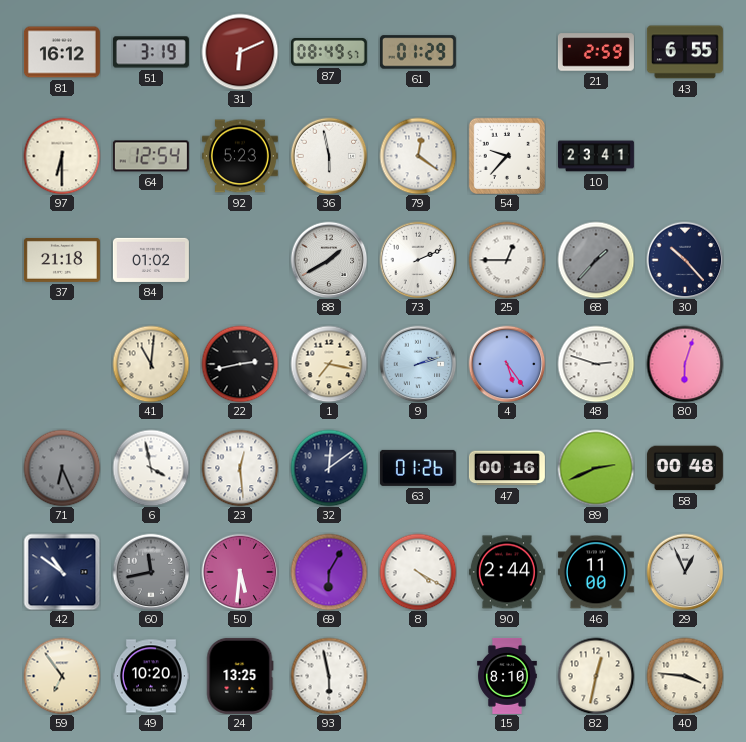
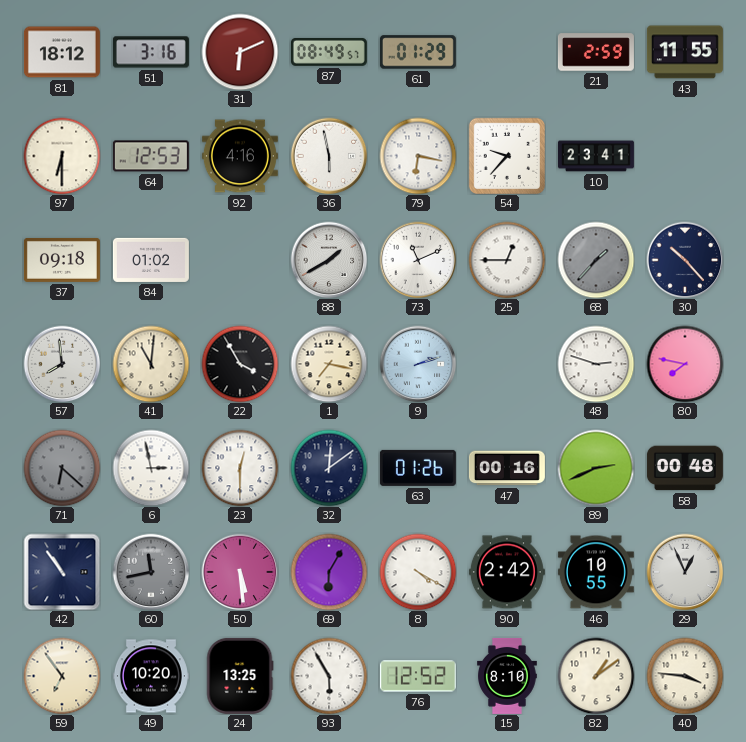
81: 16:12 -> 18:12
51: 3:19 -> 3:16
43: 6:55 -> 11:55
64: 12:54 -> 12:53
92: 5:23 -> 4:16
79: 12:21 -> 6:17
37: 21:18 -> 09:18
73: 2:11 -> 11:11
57: none -> 7:59
22: 2:43 -> 3:55
4: 5:24 -> none
80: 6:03 -> 7:47
71: 6:26 -> 6:22
6: 3:58 -> 2:58
23: 12:29 -> 12:30
42: 10:51 -> 10:54
50: 5:31 -> 5:29
90: 2:44 -> 2:42
46: 11:00 -> 10:55
93: 5:58 -> 5:55
76: none -> 12:52
82: 12:32 -> 1:09
